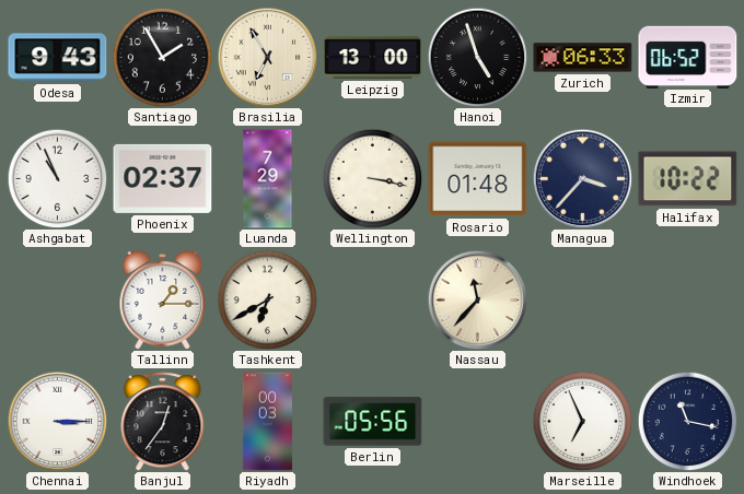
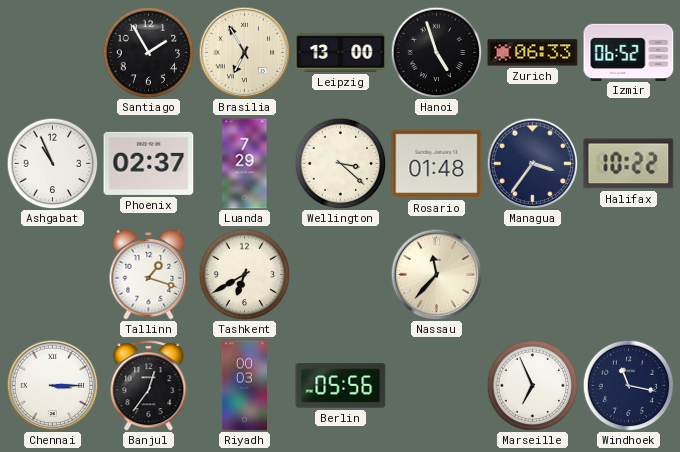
Odesa: 9:43 -> none
Wellington: 3:17 -> 3:22
Managua: 3:37 -> 3:36
Tallinn: 1:15 -> 1:18
